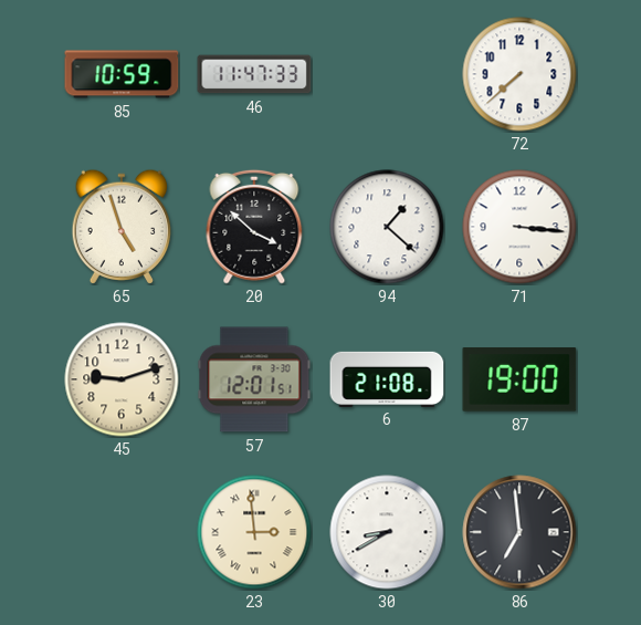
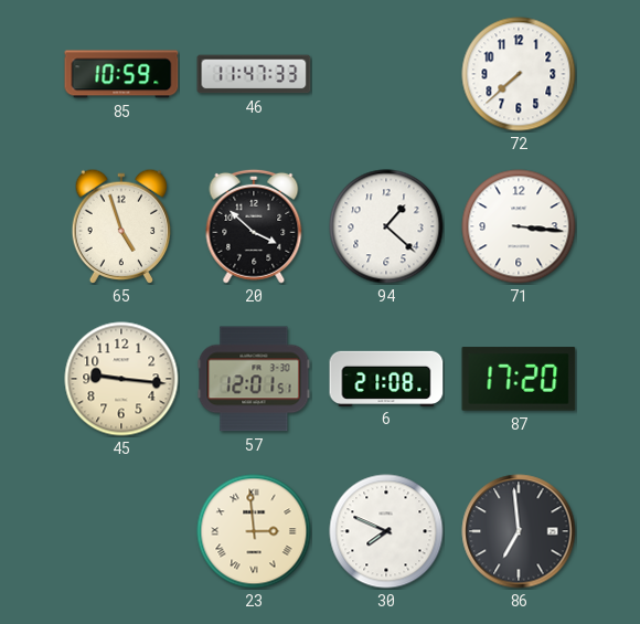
45: 9:12 -> 9:16
87: 19:00 -> 17:20
30: 8:40 -> 7:49
